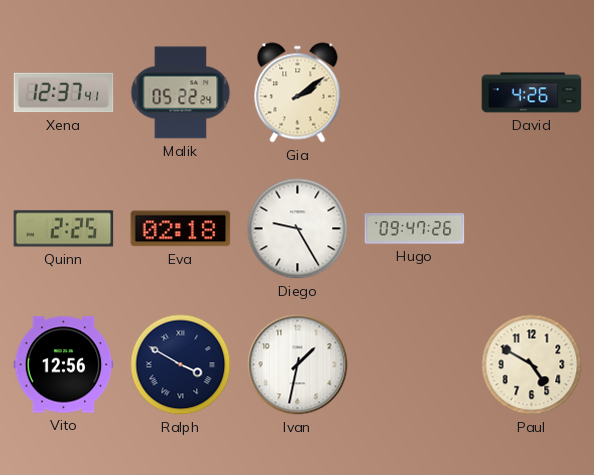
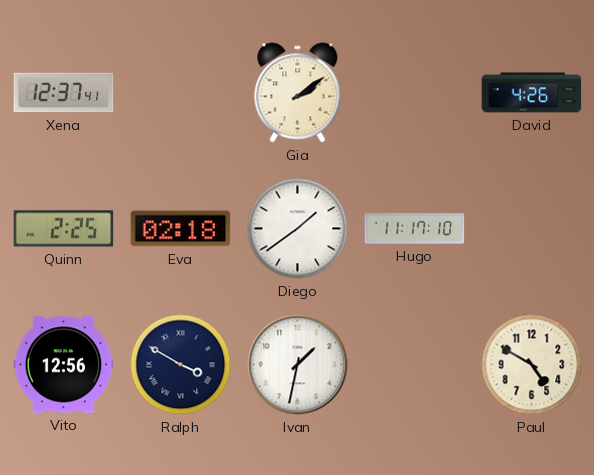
Malik: 05:22 -> none
Diego: 9:25 -> 1:39
Hugo: 09:47 -> 11:17
